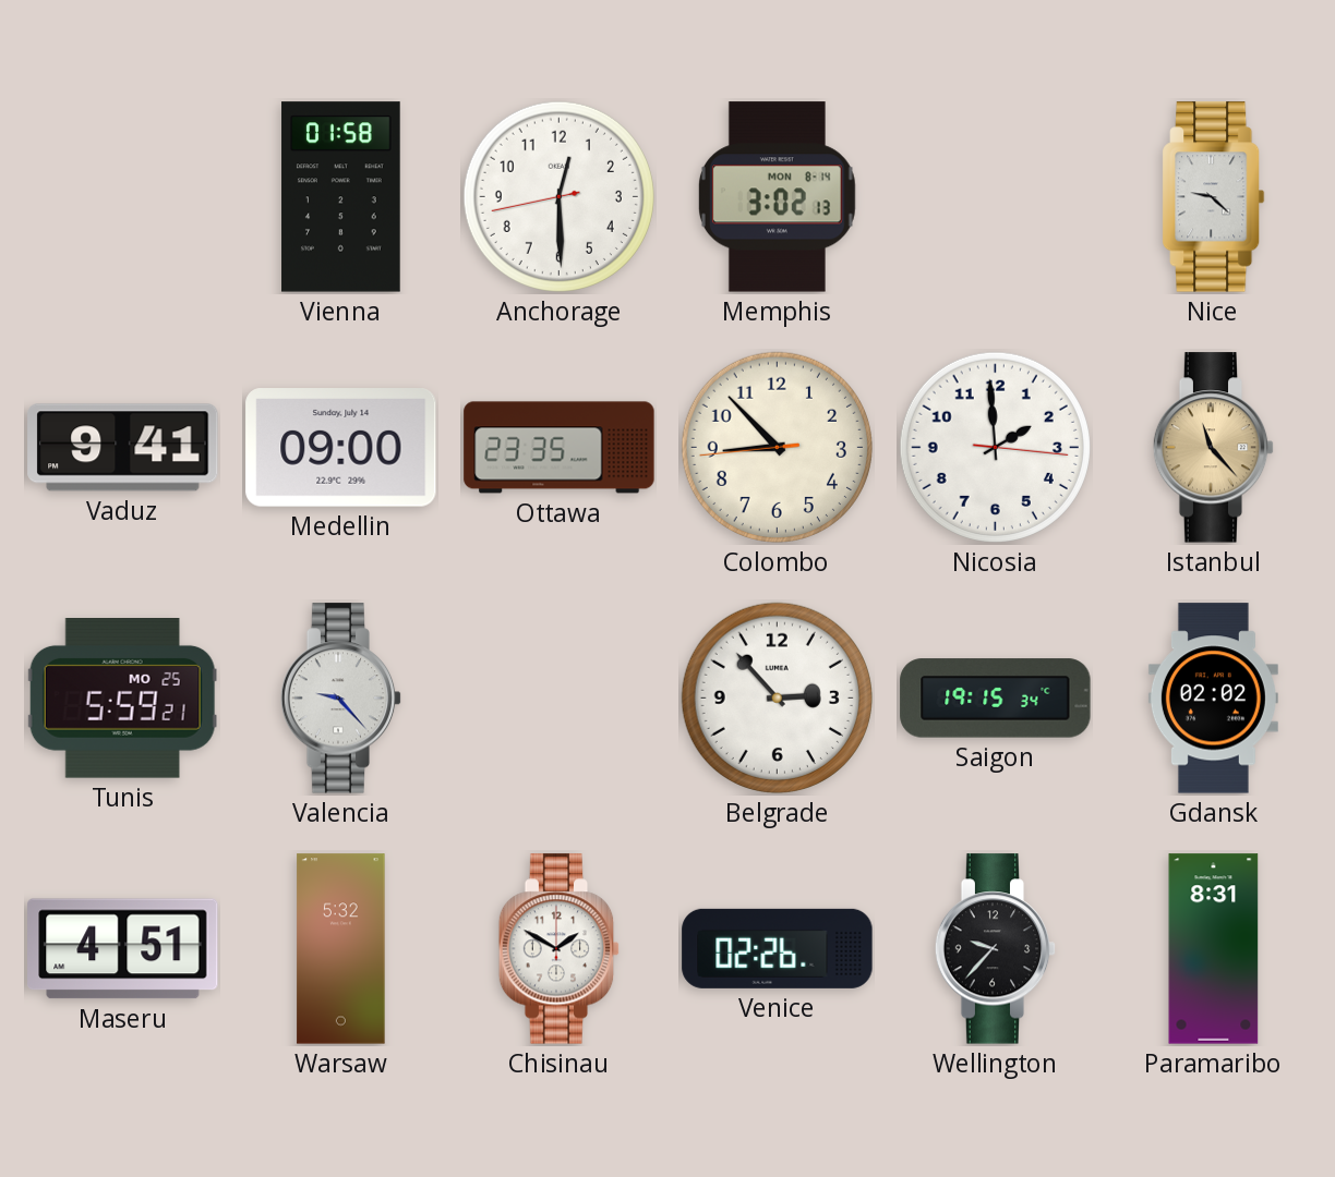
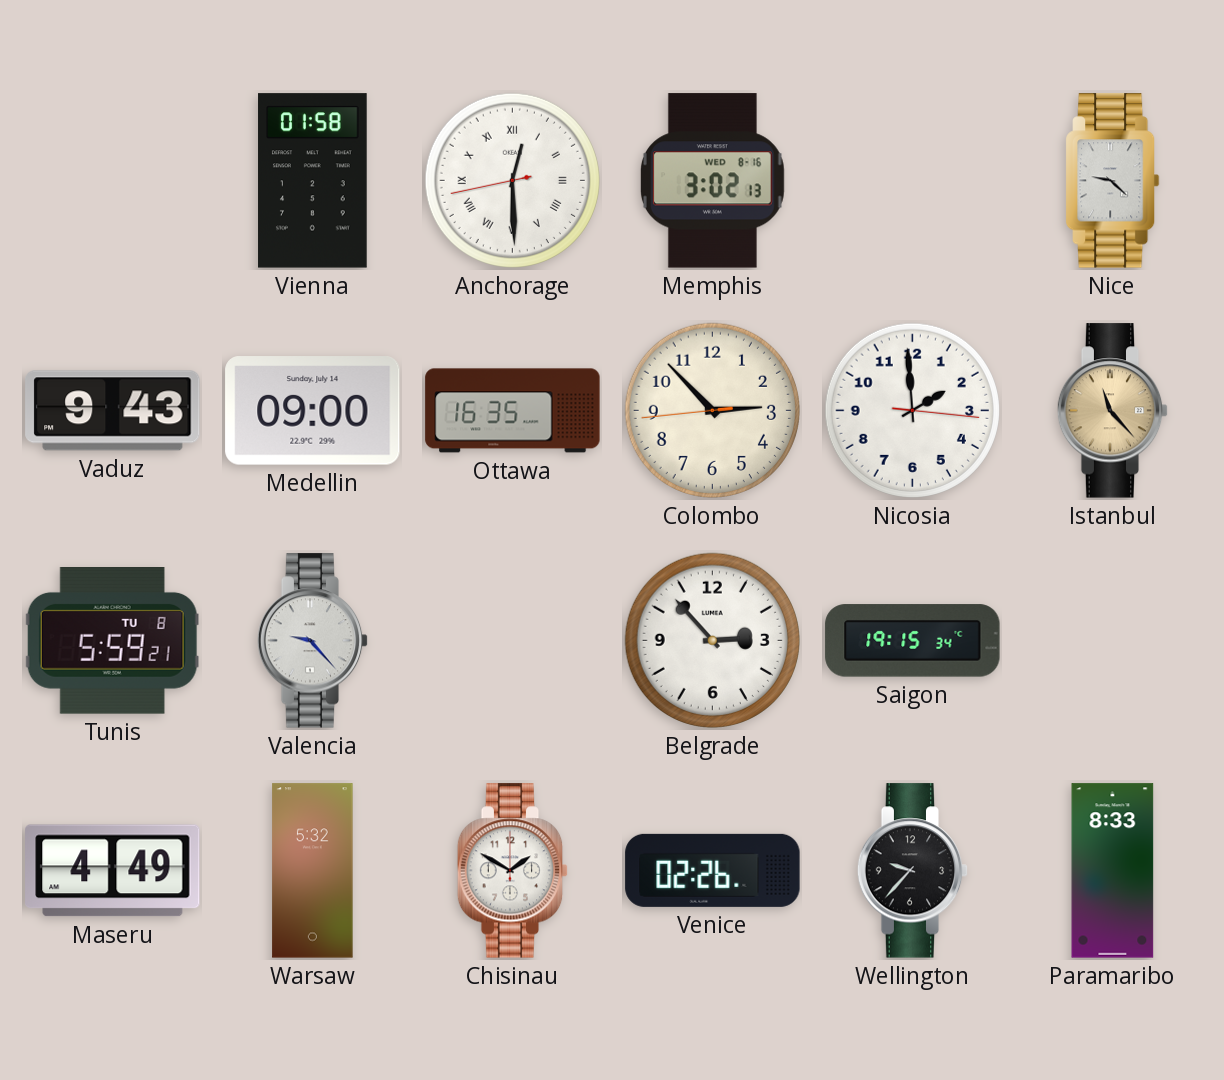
Anchorage numerals: Arabic -> Roman
Memphis date: MON 8-14 -> WED 8-16
Vaduz: 9:41 -> 9:43
Ottawa: 23:35 -> 16:35
Colombo: 8:52 -> 2:52
Tunis date: MO 25 -> TU 8
Gdansk: 02:02 -> none
Maseru: 4:51 -> 4:49
Paramaribo: 8:31 -> 8:33
